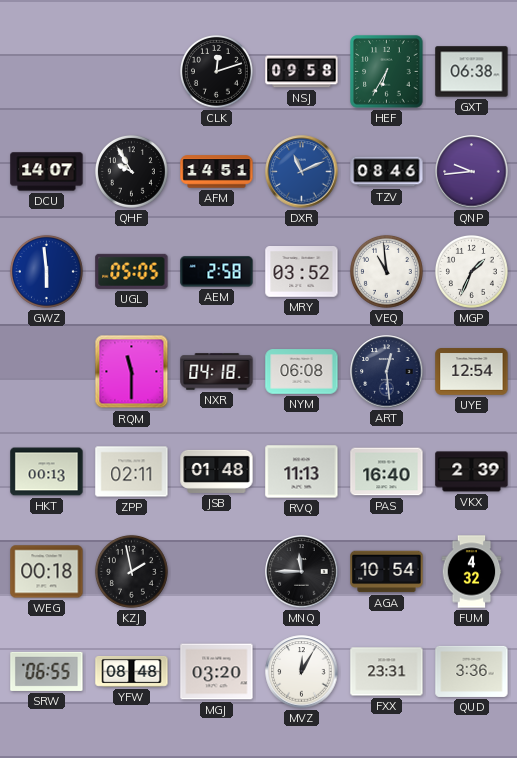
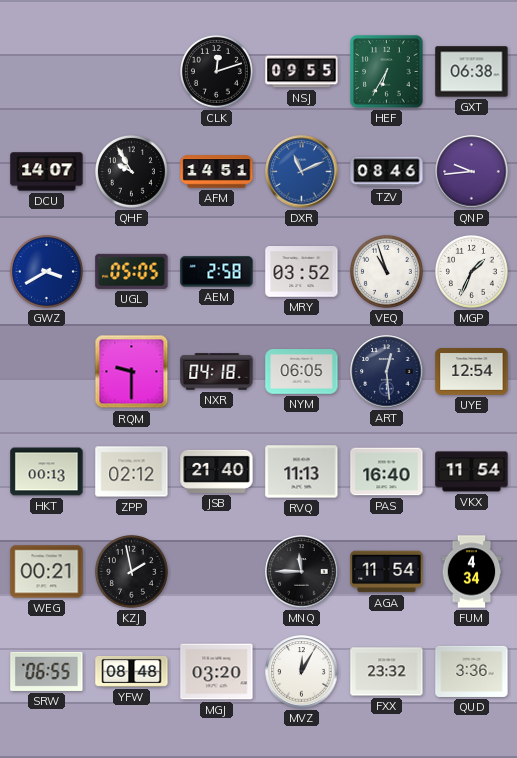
NSJ: 09:58 -> 09:55
GWZ: 5:59 -> 3:40
VEQ: 10:59 -> 10:57
RQM: 11:30 -> 9:30
NYM: 06:08 -> 06:05
ZPP: 02:11 -> 02:12
JSB: 01:48 -> 21:40
VKX: 2:39 -> 11:54
WEG: 00:18 -> 00:21
AGA: 10:54 -> 11:54
FUM: 4:32 -> 4:34
FXX: 23:31 -> 23:32
